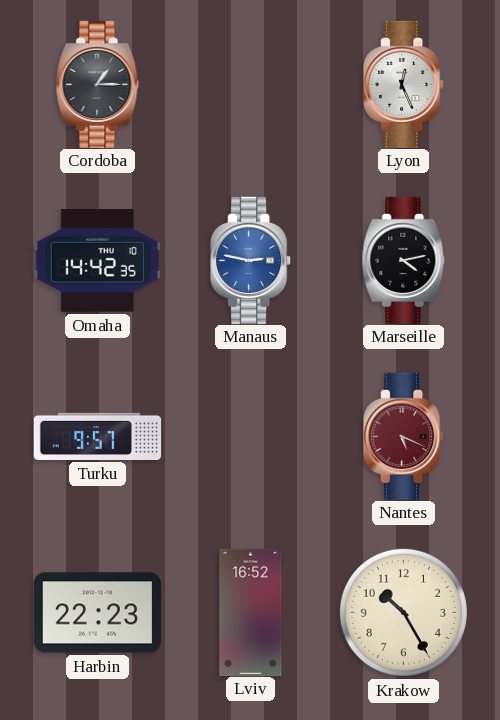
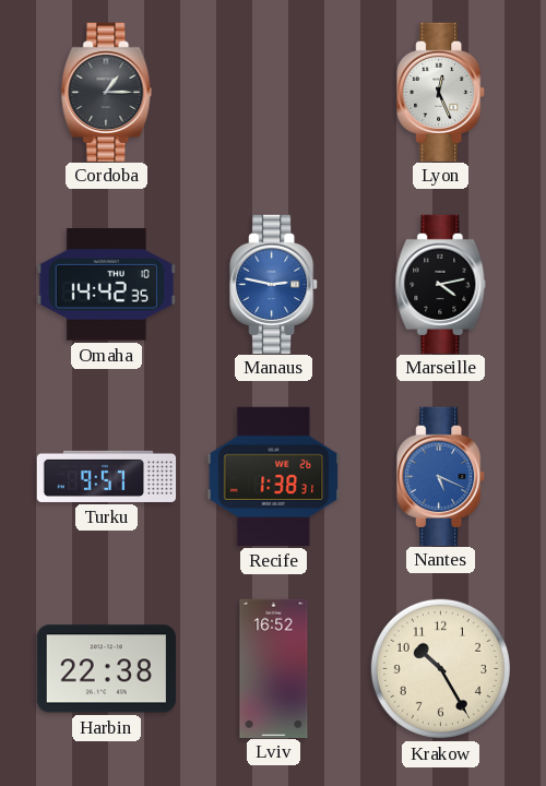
Recife: none -> 1:38
Nantes dial: burgundy -> blue
Harbin: 22:23 -> 22:38
